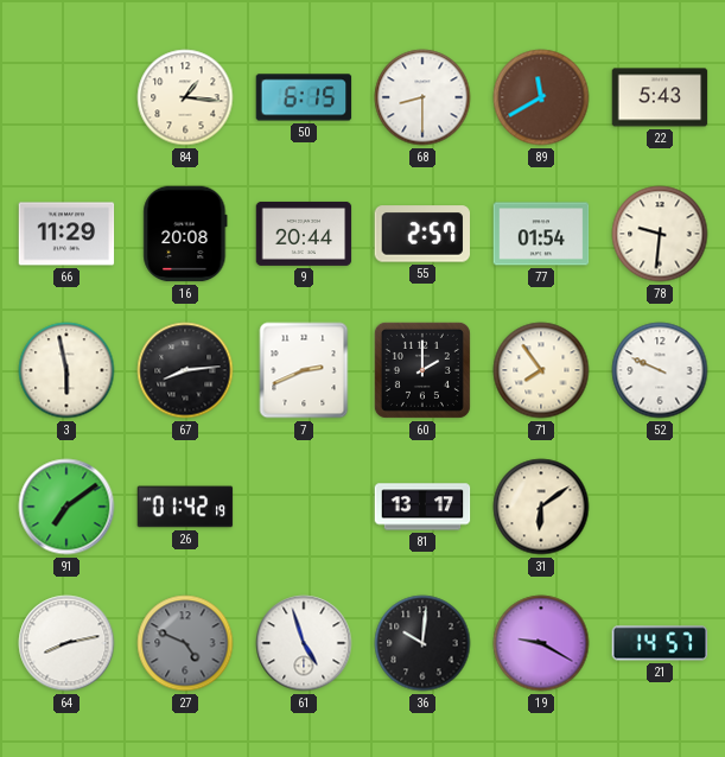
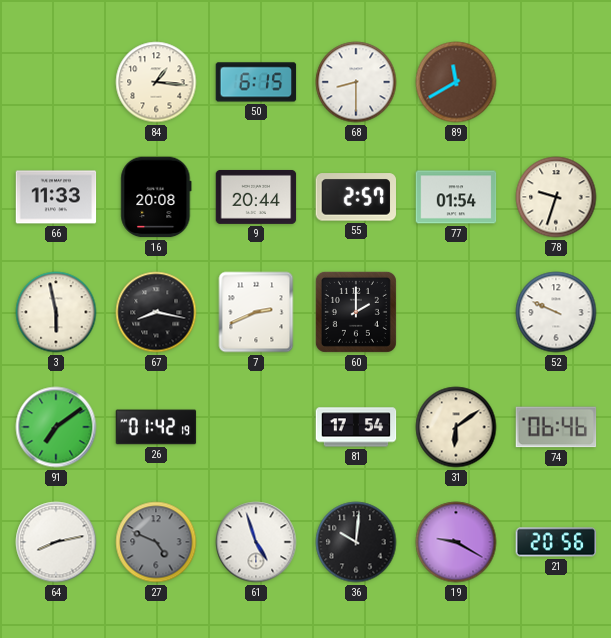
22: 5:43 -> none
66: 11:29 -> 11:33
78: 9:31 -> 9:33
67: 8:14 -> 8:17
71: 7:54 -> none
81: 13:17 -> 17:54
74: none -> 06:46
21: 14:57 -> 20:56
